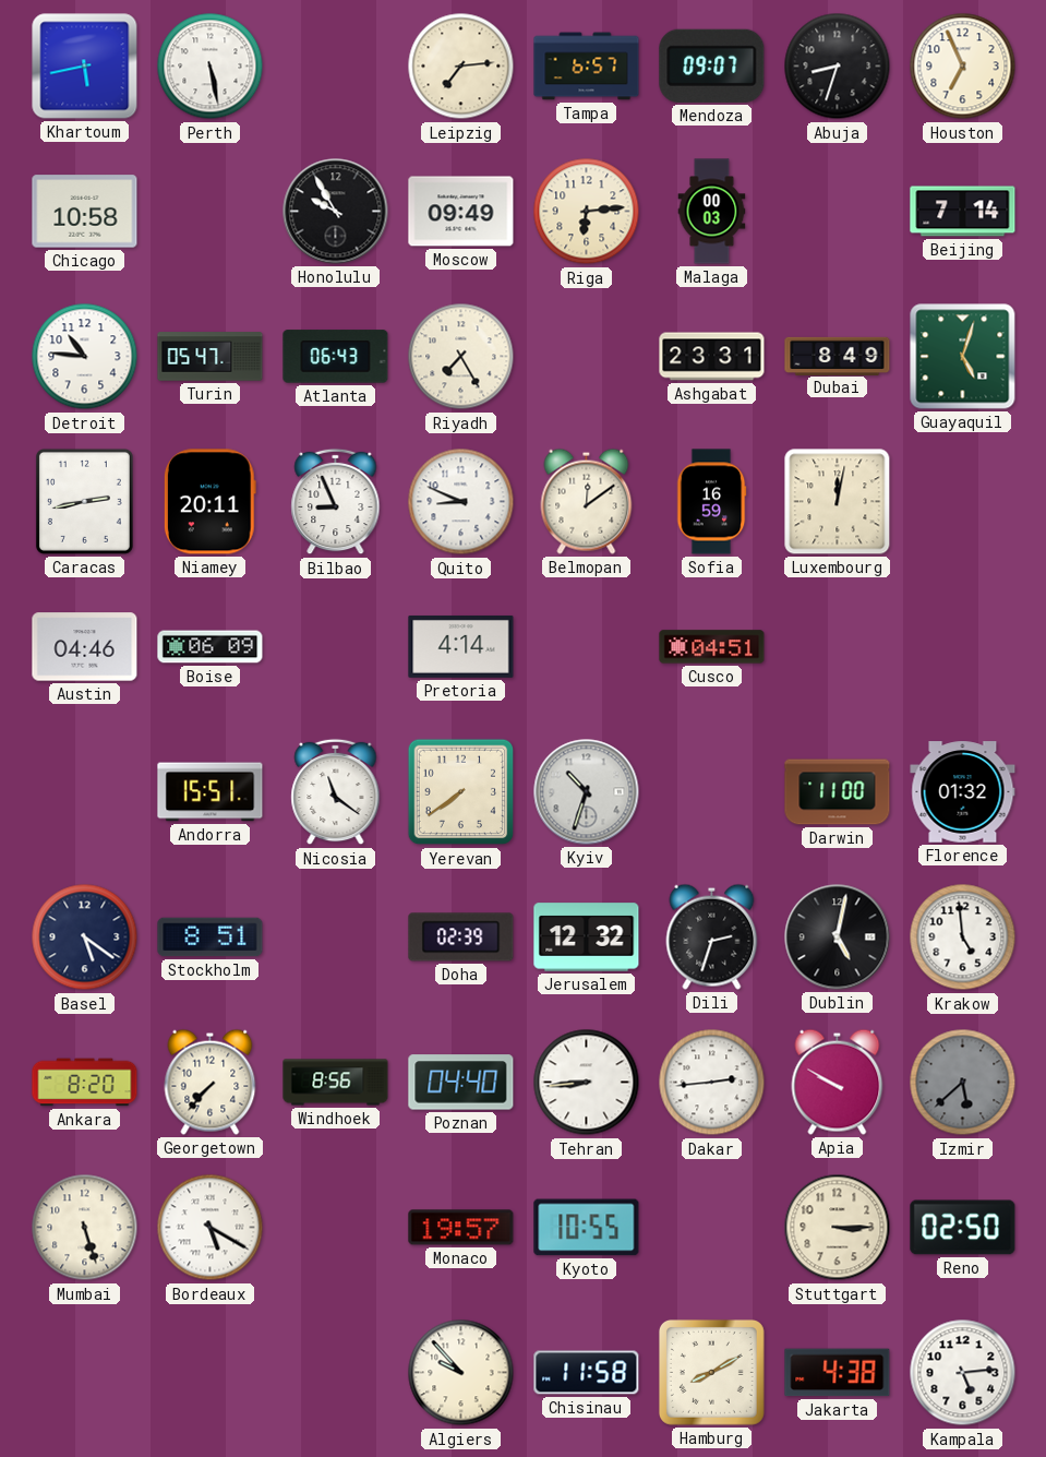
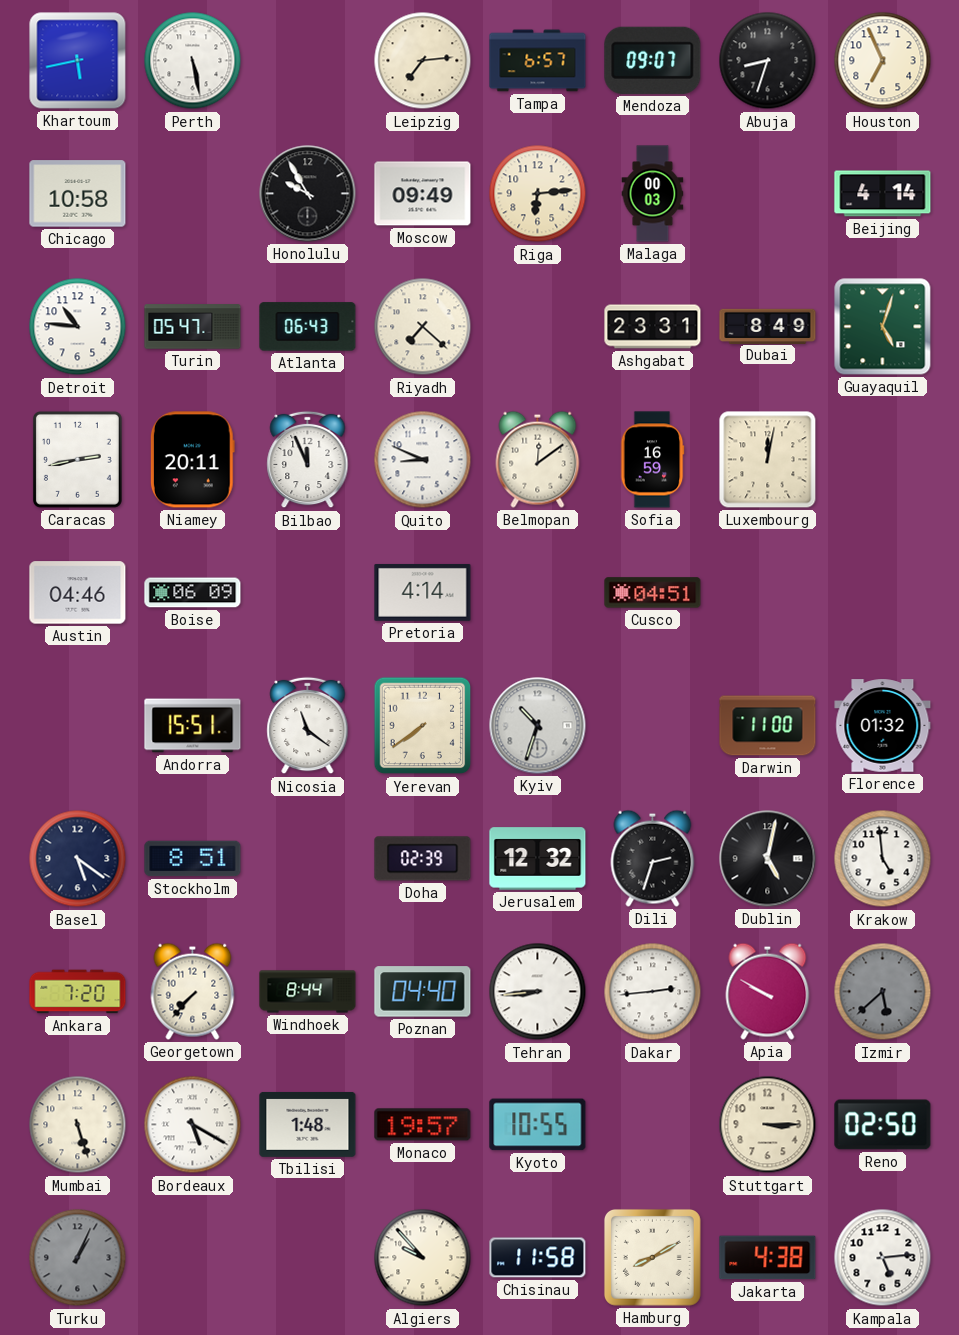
Beijing: 7:14 -> 4:14
Riyadh: 7:25 -> 7:22
Bilbao: 8:56 -> 11:56
Ankara: 8:20 -> 7:20
Windhoek: 8:56 -> 8:44
Tbilisi: none -> 1:48
Turku: none -> 1:04
